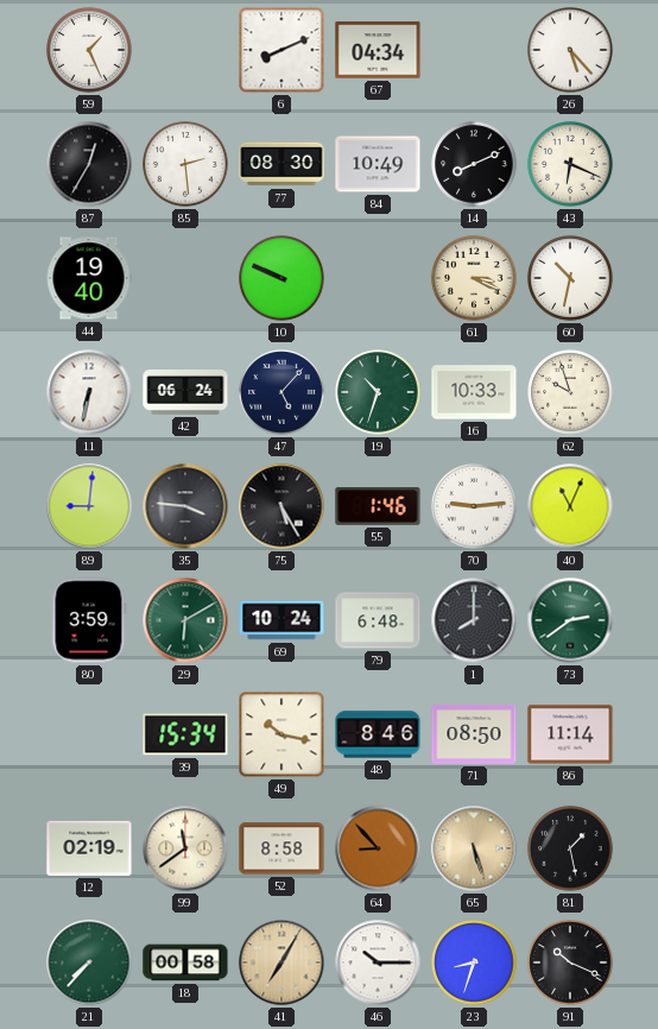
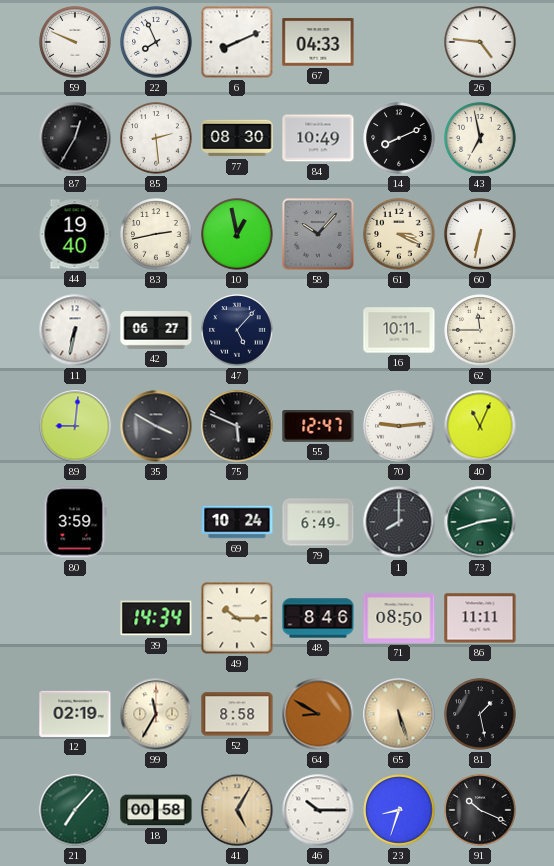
59: 1:26 -> 9:49
22: none -> 7:56
67: 04:34 -> 04:33
26: 5:23 -> 4:46
43: 6:19 -> 6:58
83: none -> 2:43
10: 9:49 -> 12:58
58: none -> 10:07
60: 10:32 -> 6:32
42: 06:24 -> 06:27
19: 10:33 -> none
16: 10:33 -> 10:11
62: 9:57 -> 11:45
35: 3:46 -> 3:50
75: 5:25 -> 5:49
55: 1:46 -> 12:47
29: 6:10 -> none
79: 6:48 -> 6:49
73: 2:39 -> 2:42
39: 15:34 -> 14:34
49: 10:17 -> 10:15
86: 11:14 -> 11:11
99: 11:39 -> 11:35
64: 8:53 -> 8:50
21: 7:37 -> 7:07
41: 7:05 -> 5:05
